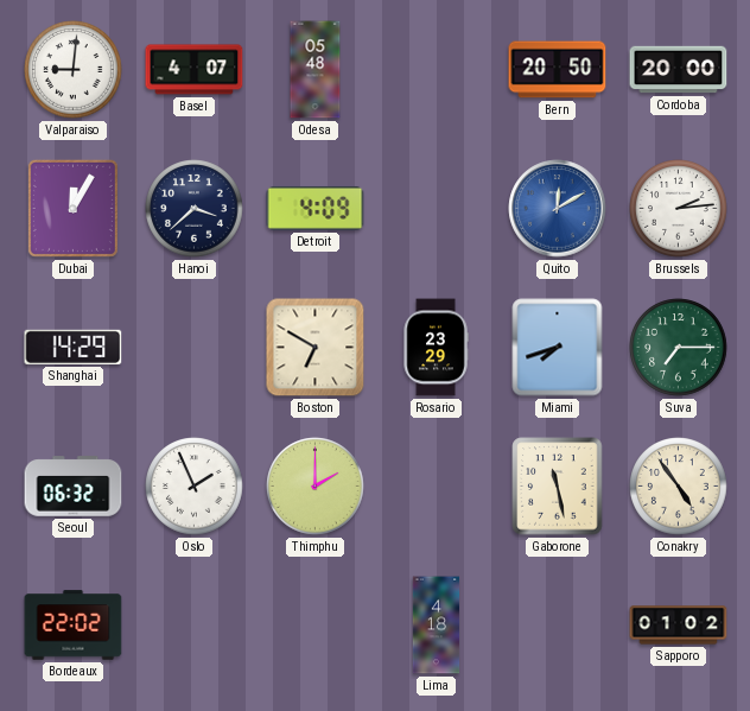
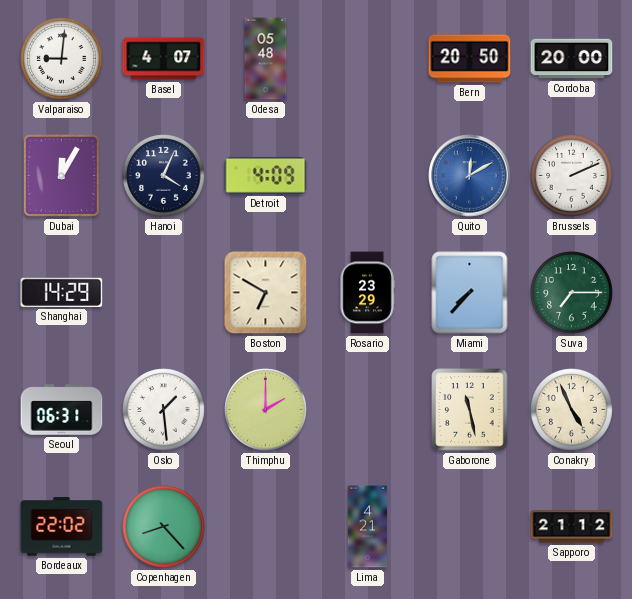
Hanoi: 3:38 -> 4:04
Brussels: 2:14 -> 2:11
Miami: 7:42 -> 7:37
Seoul: 06:32 -> 06:31
Oslo: 1:56 -> 1:29
Conakry: 4:54 -> 4:56
Copenhagen: none -> 8:23
Lima: 4:18 -> 4:21
Sapporo: 01:02 -> 21:12
